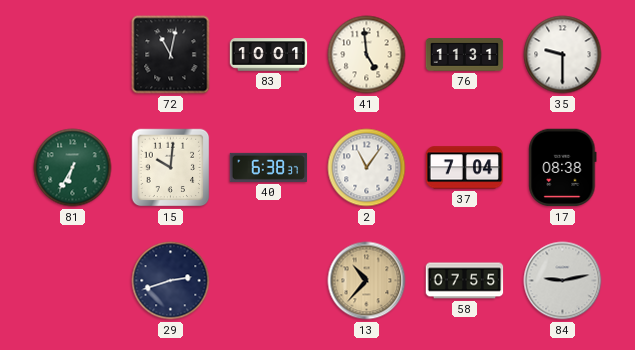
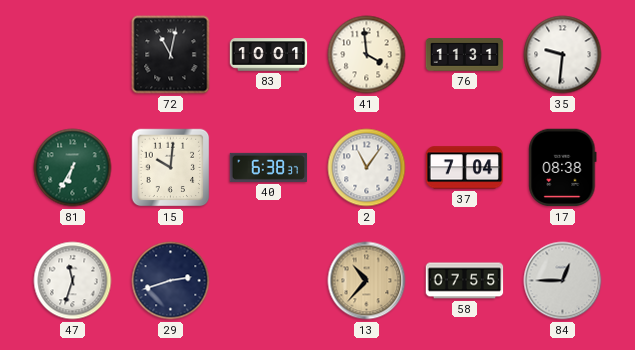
41: 4:59 -> 3:59
35: 9:30 -> 9:31
47: none -> 11:33
84: 9:13 -> 12:45
